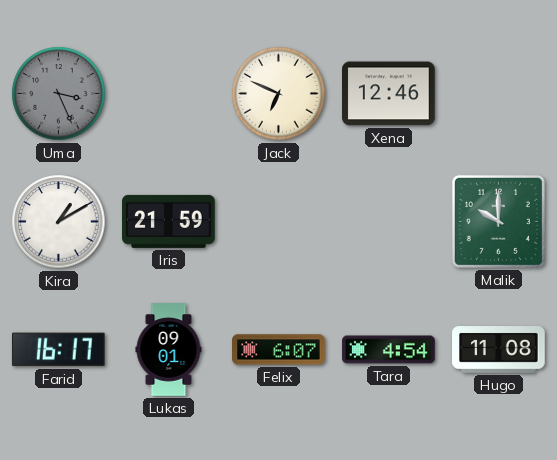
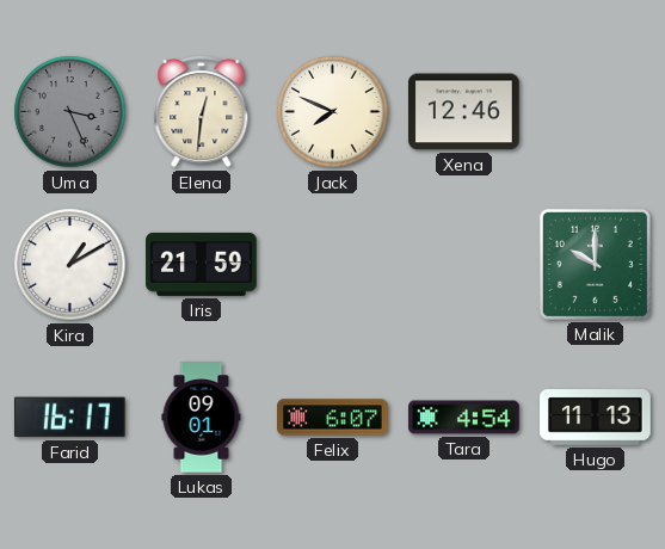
Elena: none -> 12:31
Jack: 6:49 -> 7:49
Hugo: 11:08 -> 11:13
